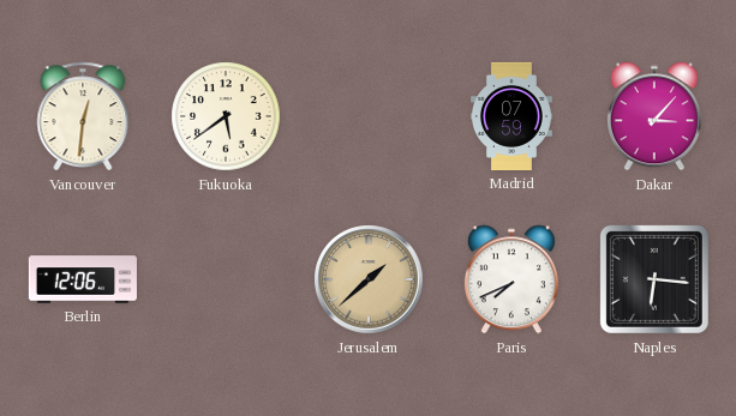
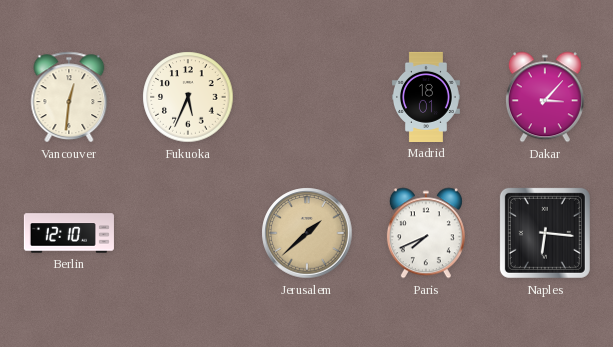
Fukuoka: 5:39 -> 5:34
Madrid: 07:59 -> 18:01
Berlin: 12:06 -> 12:10
